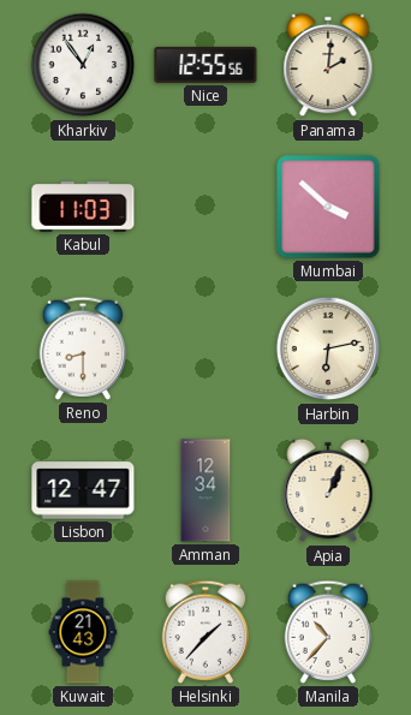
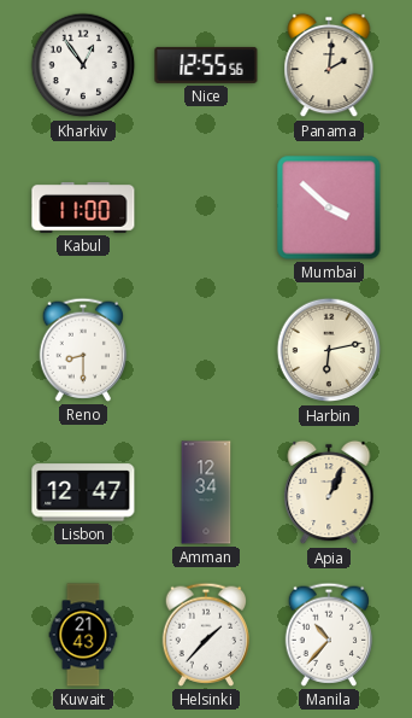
Kabul: 11:03 -> 11:00
